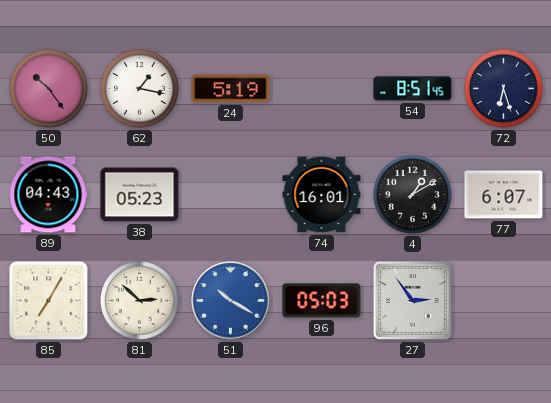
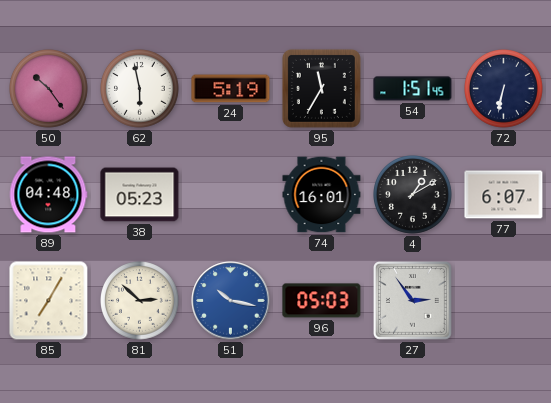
62: 1:17 -> 5:58
95: none -> 11:35
54: 8:51 -> 1:51
72: 6:27 -> 6:32
89: 04:43 -> 04:48
51: 10:20 -> 10:17
